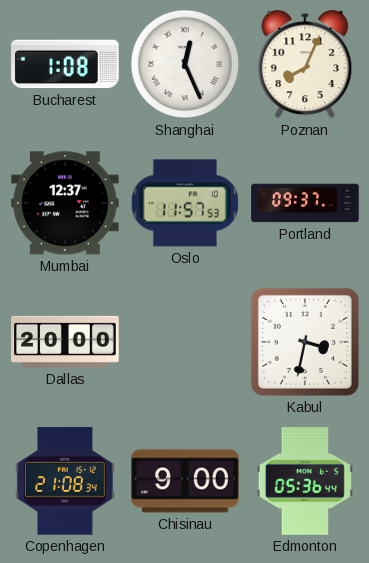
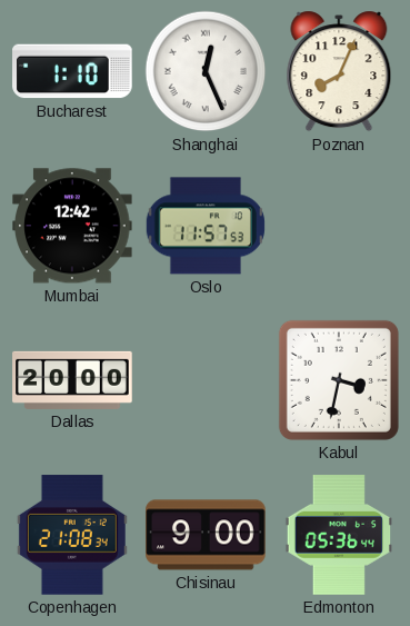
Bucharest: 1:08 -> 1:10
Mumbai: 12:37 -> 12:42
Portland: 09:37 -> none
